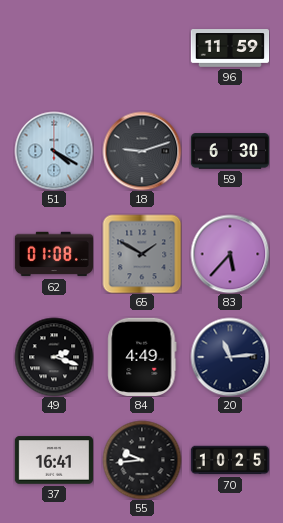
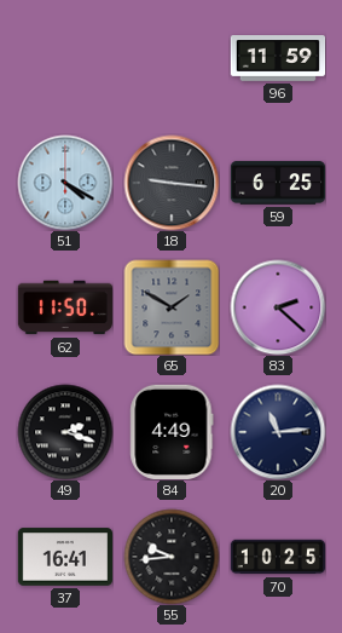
18: 9:12 -> 9:16
59: 6:30 -> 6:25
62: 01:08 -> 11:50
83: 5:37 -> 2:22
